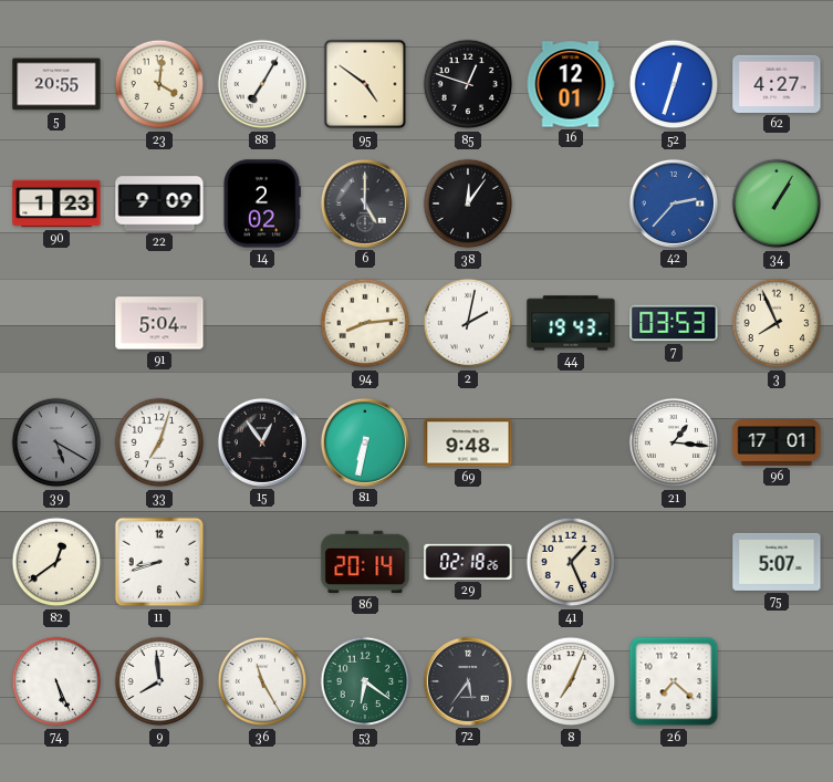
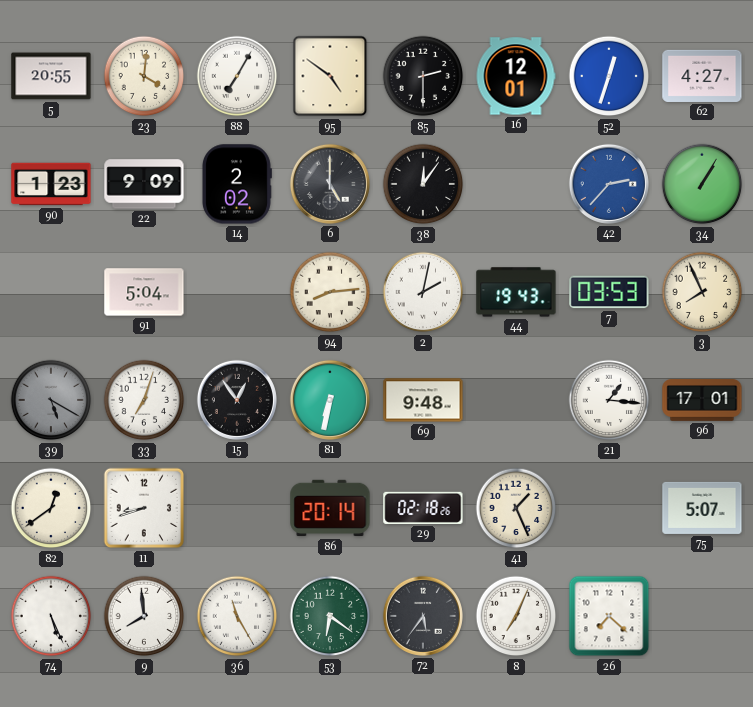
85: 12:48 -> 2:30
